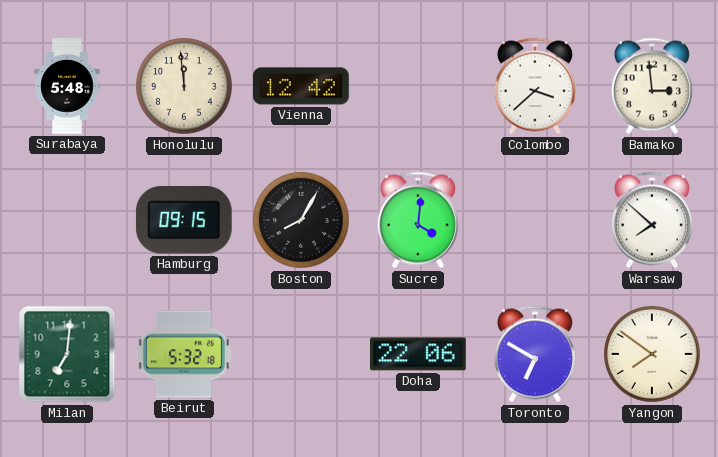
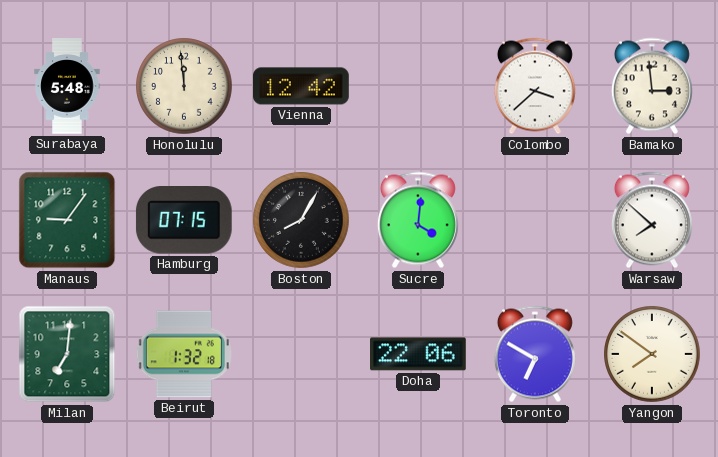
Manaus: none -> 9:06
Hamburg: 09:15 -> 07:15
Beirut: 5:32 -> 1:32
